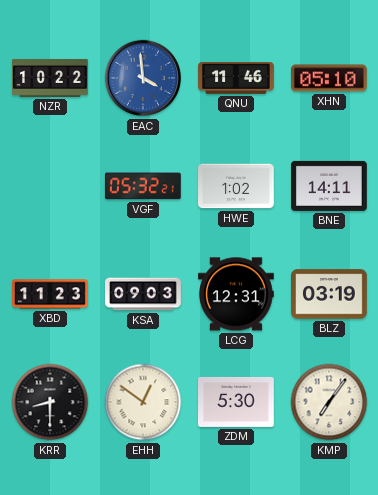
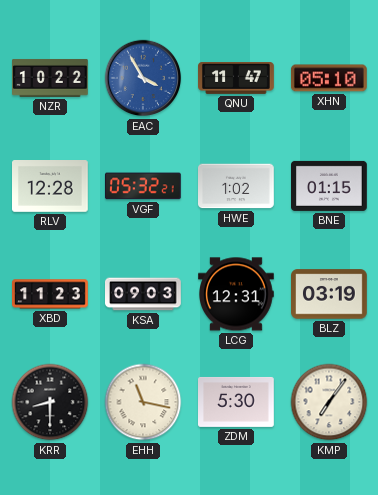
EAC: 3:59 -> 3:55
QNU: 11:46 -> 11:47
RLV: none -> 12:28
BNE: 14:11 -> 01:15
EHH: 12:51 -> 11:17
